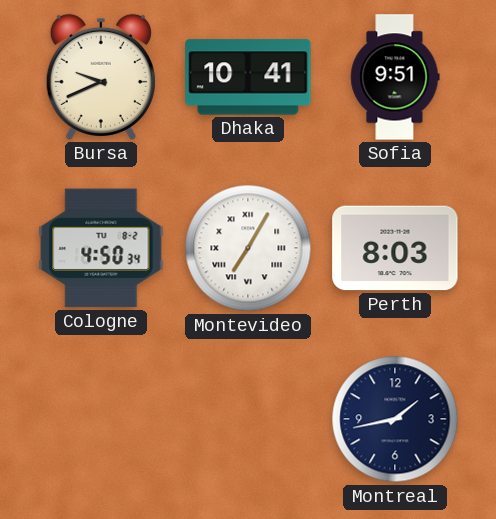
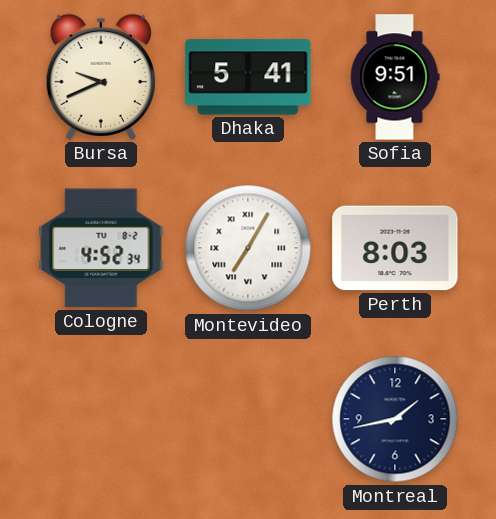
Dhaka: 10:41 -> 5:41
Cologne: 4:50 -> 4:52
